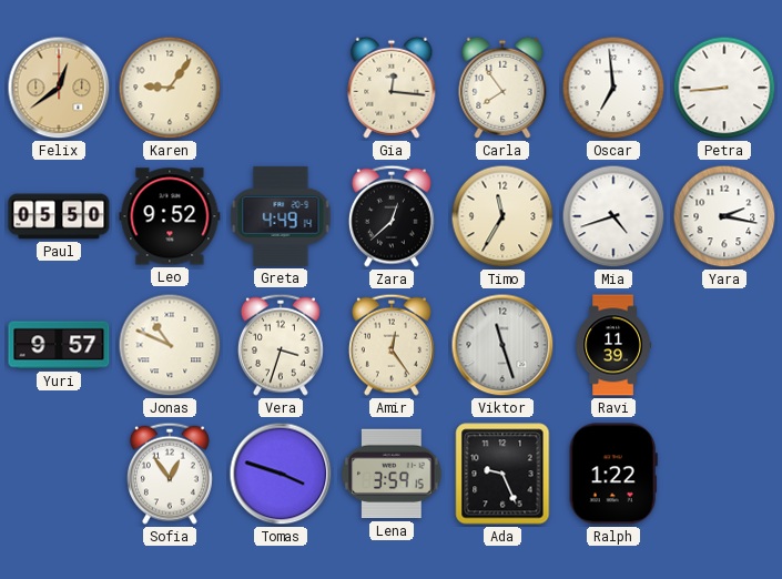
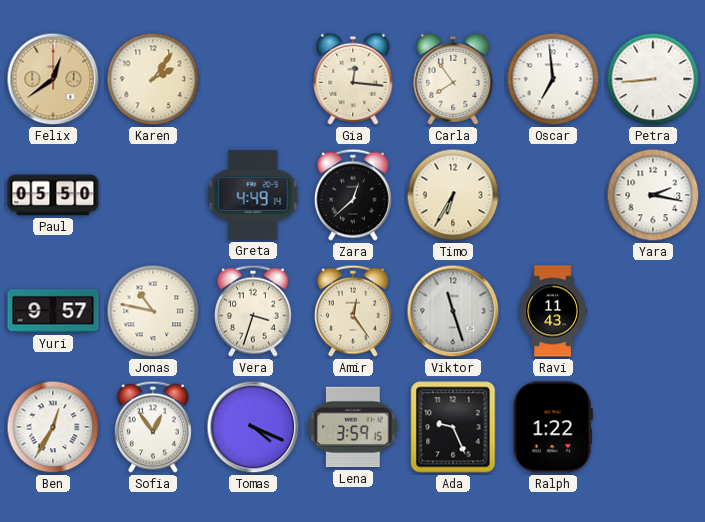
Karen: 9:06 -> 2:06
Leo: 9:52 -> none
Timo: 11:35 -> 6:35
Mia: 4:42 -> none
Jonas: 10:49 -> 10:47
Ravi: 11:39 -> 11:43
Ben: none -> 12:35
Tomas: 3:48 -> 4:19
